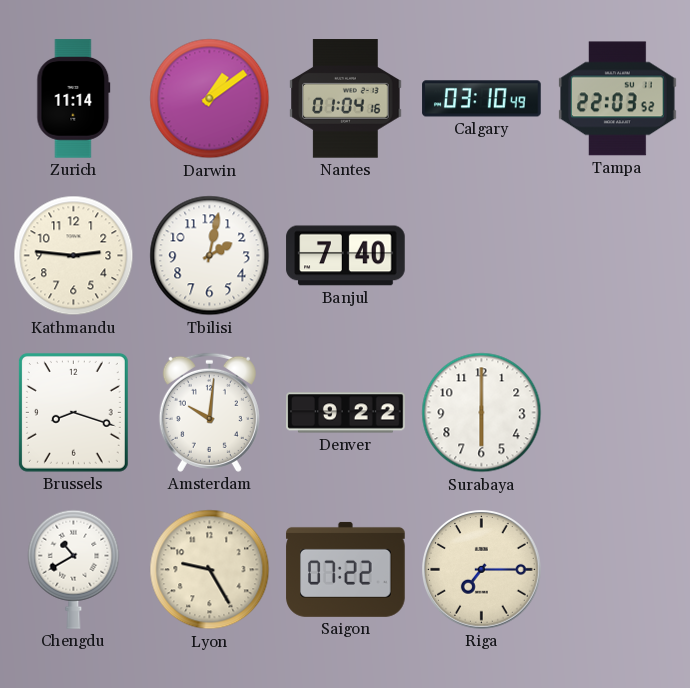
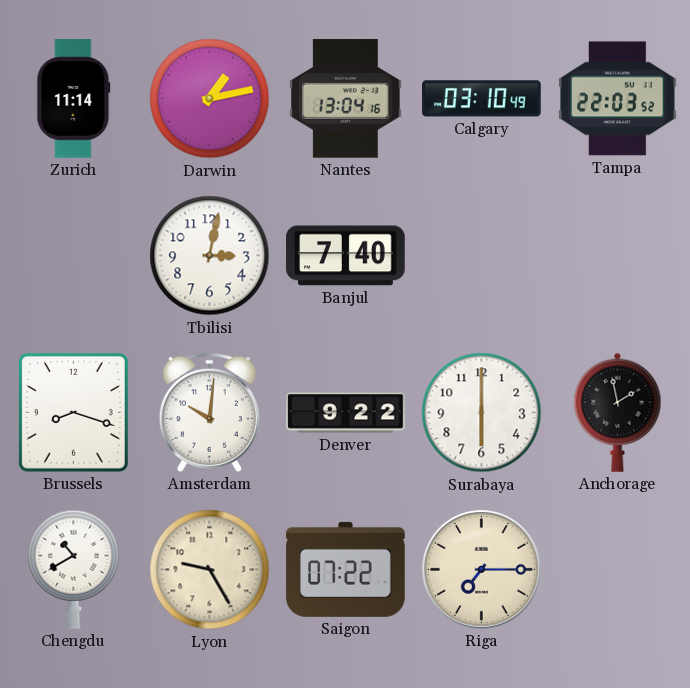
Darwin: 1:09 -> 1:13
Nantes: 01:04 -> 13:04
Kathmandu: 2:46 -> none
Tbilisi: 2:02 -> 3:02
Anchorage: none -> 1:58
